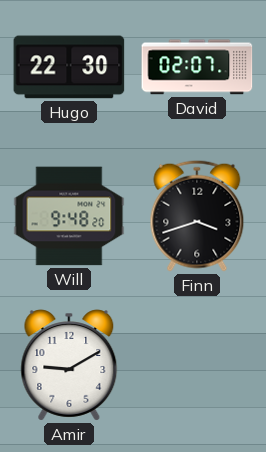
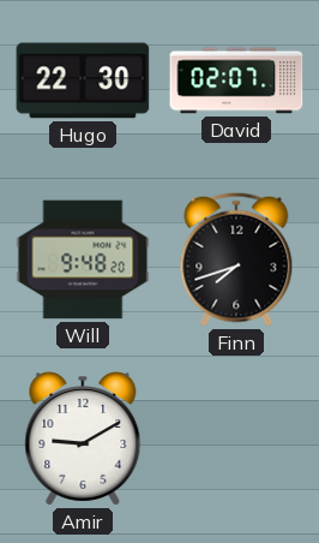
Finn: 3:42 -> 7:42
